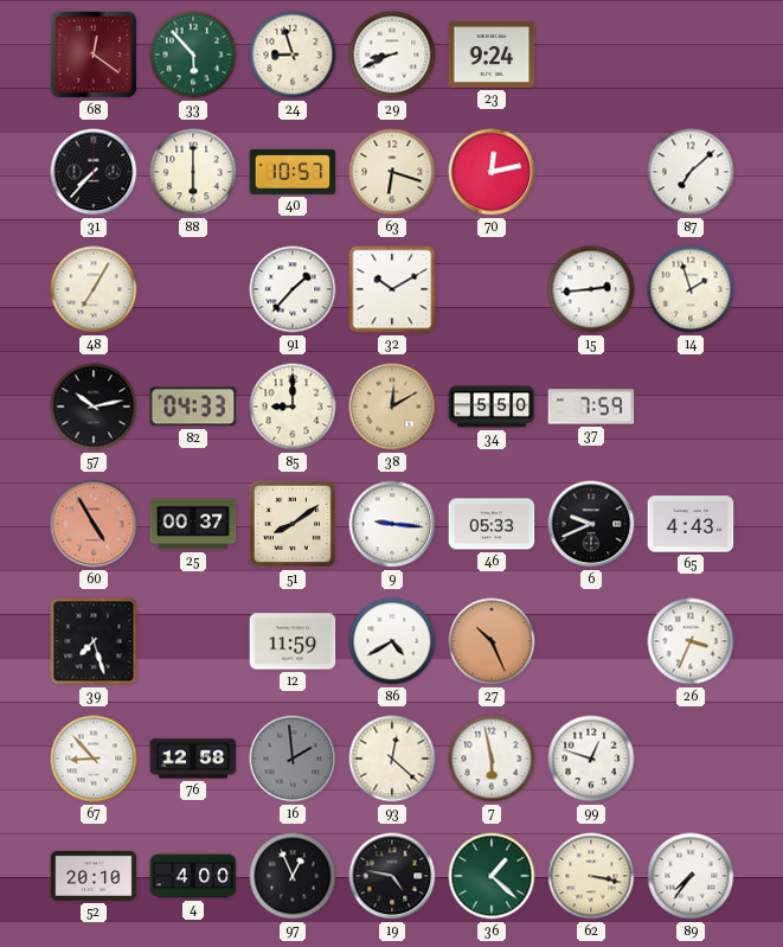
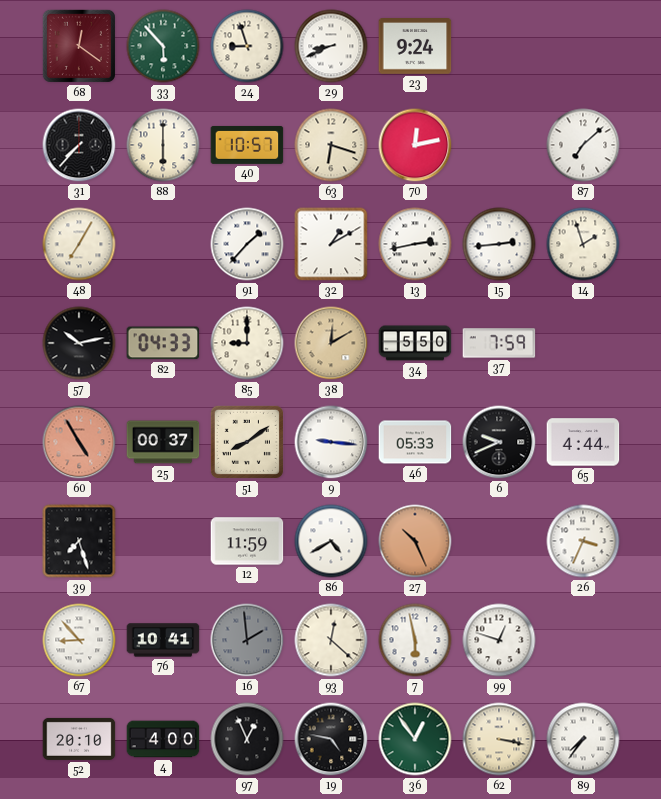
32: 10:10 -> 1:10
13: none -> 2:43
65: 4:43 -> 4:44
76: 12:58 -> 10:41
36: 1:22 -> 12:54
